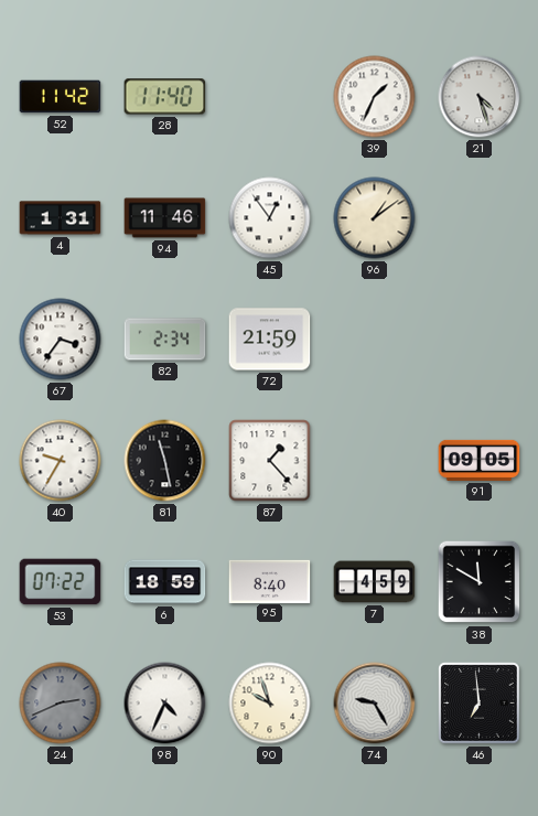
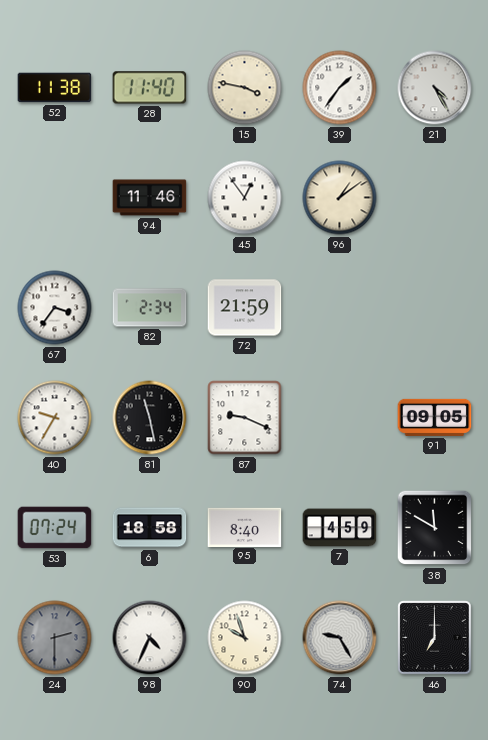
52: 11:42 -> 11:38
15: none -> 3:47
39: 1:34 -> 1:36
21: 4:27 -> 4:25
4: 1:31 -> none
87: 1:23 -> 9:19
53: 07:22 -> 07:24
6: 18:59 -> 18:58
24: 2:41 -> 2:30
46: 6:59 -> 7:00
